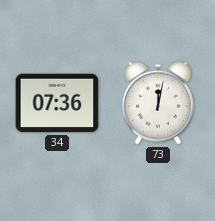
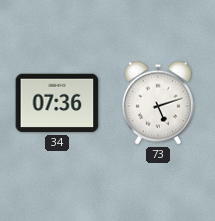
73: 12:02 -> 5:12
